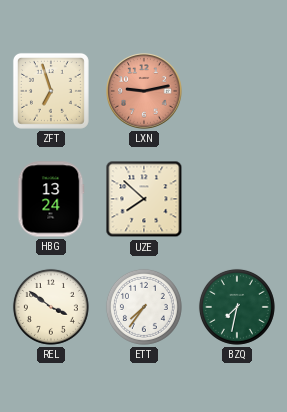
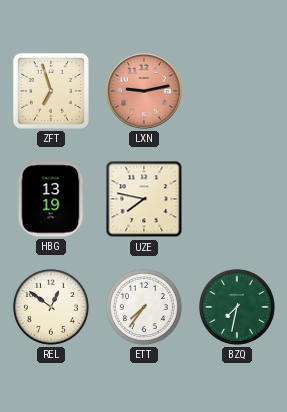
HBG: 13:24 -> 13:19
UZE: 7:52 -> 7:47
REL: 3:51 -> 12:51
